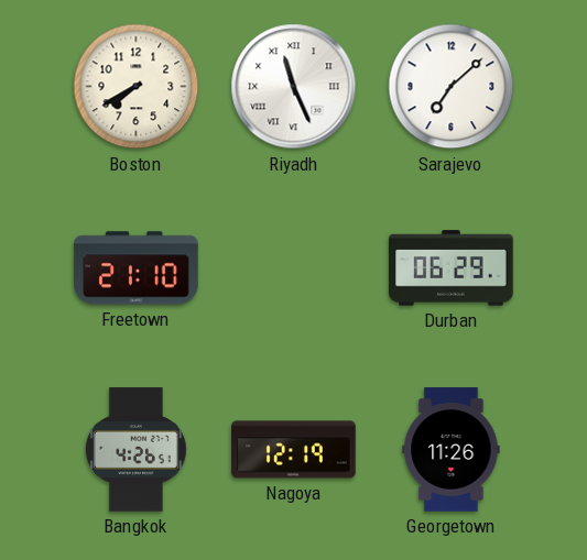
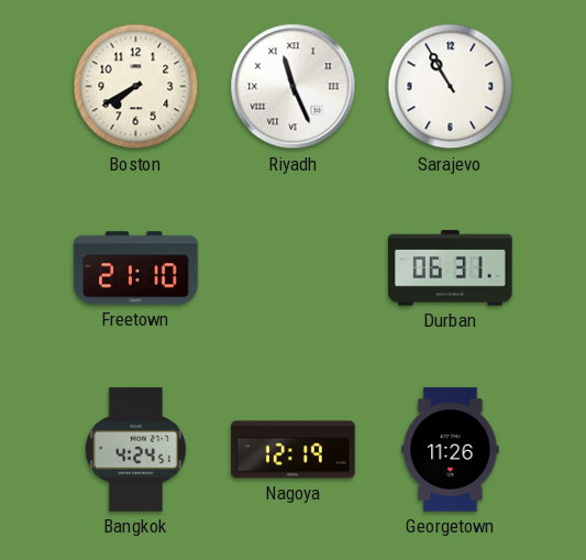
Sarajevo: 7:08 -> 10:55
Durban: 06:29 -> 06:31
Bangkok: 4:26 -> 4:24
